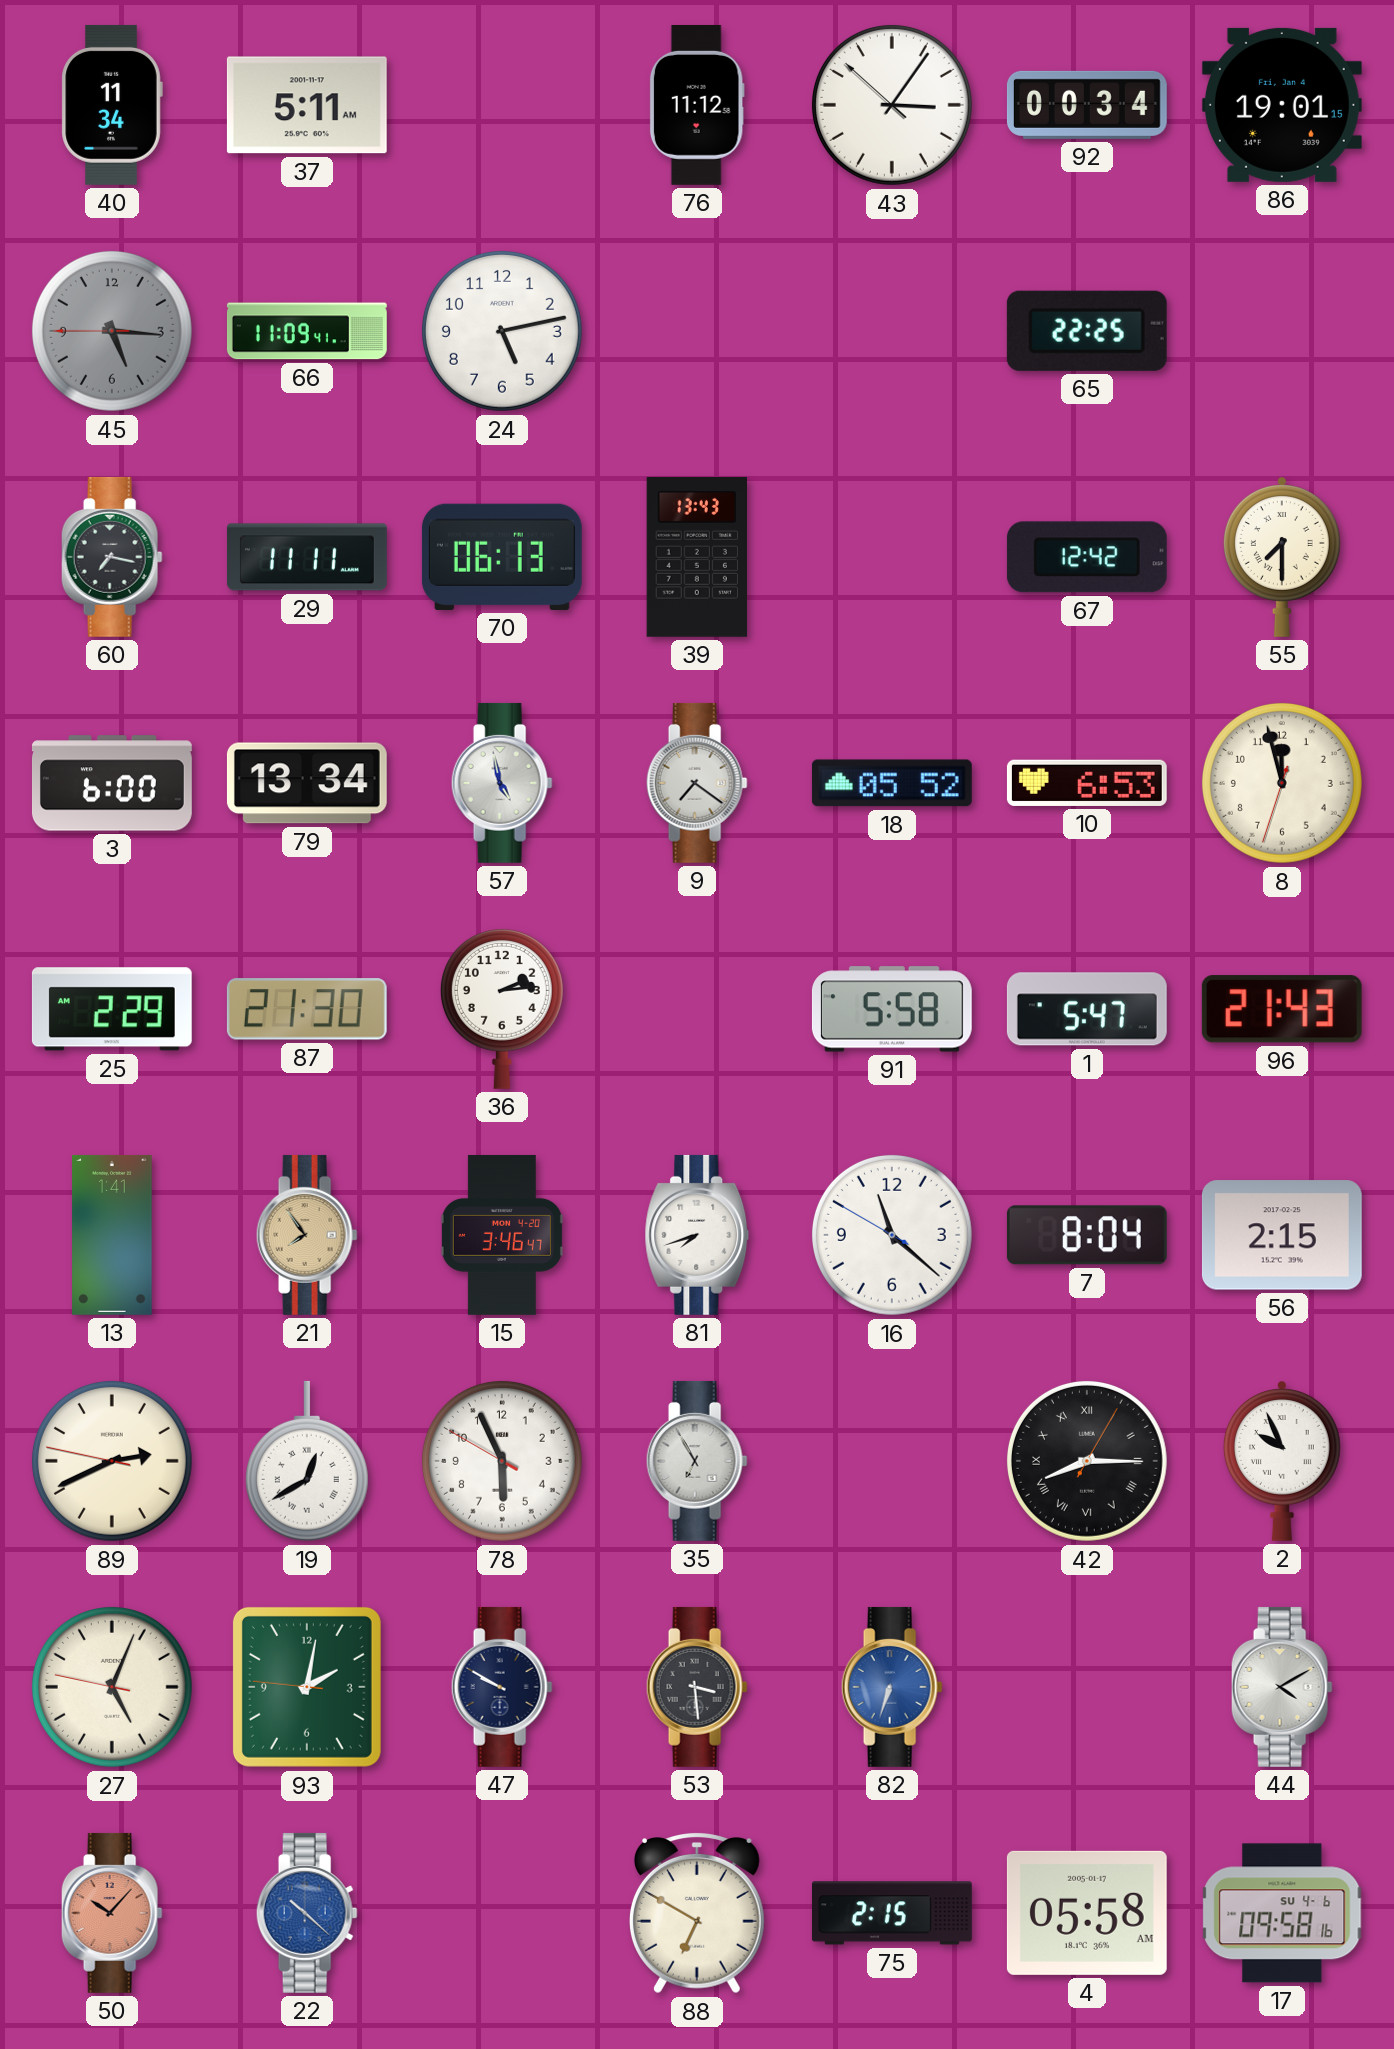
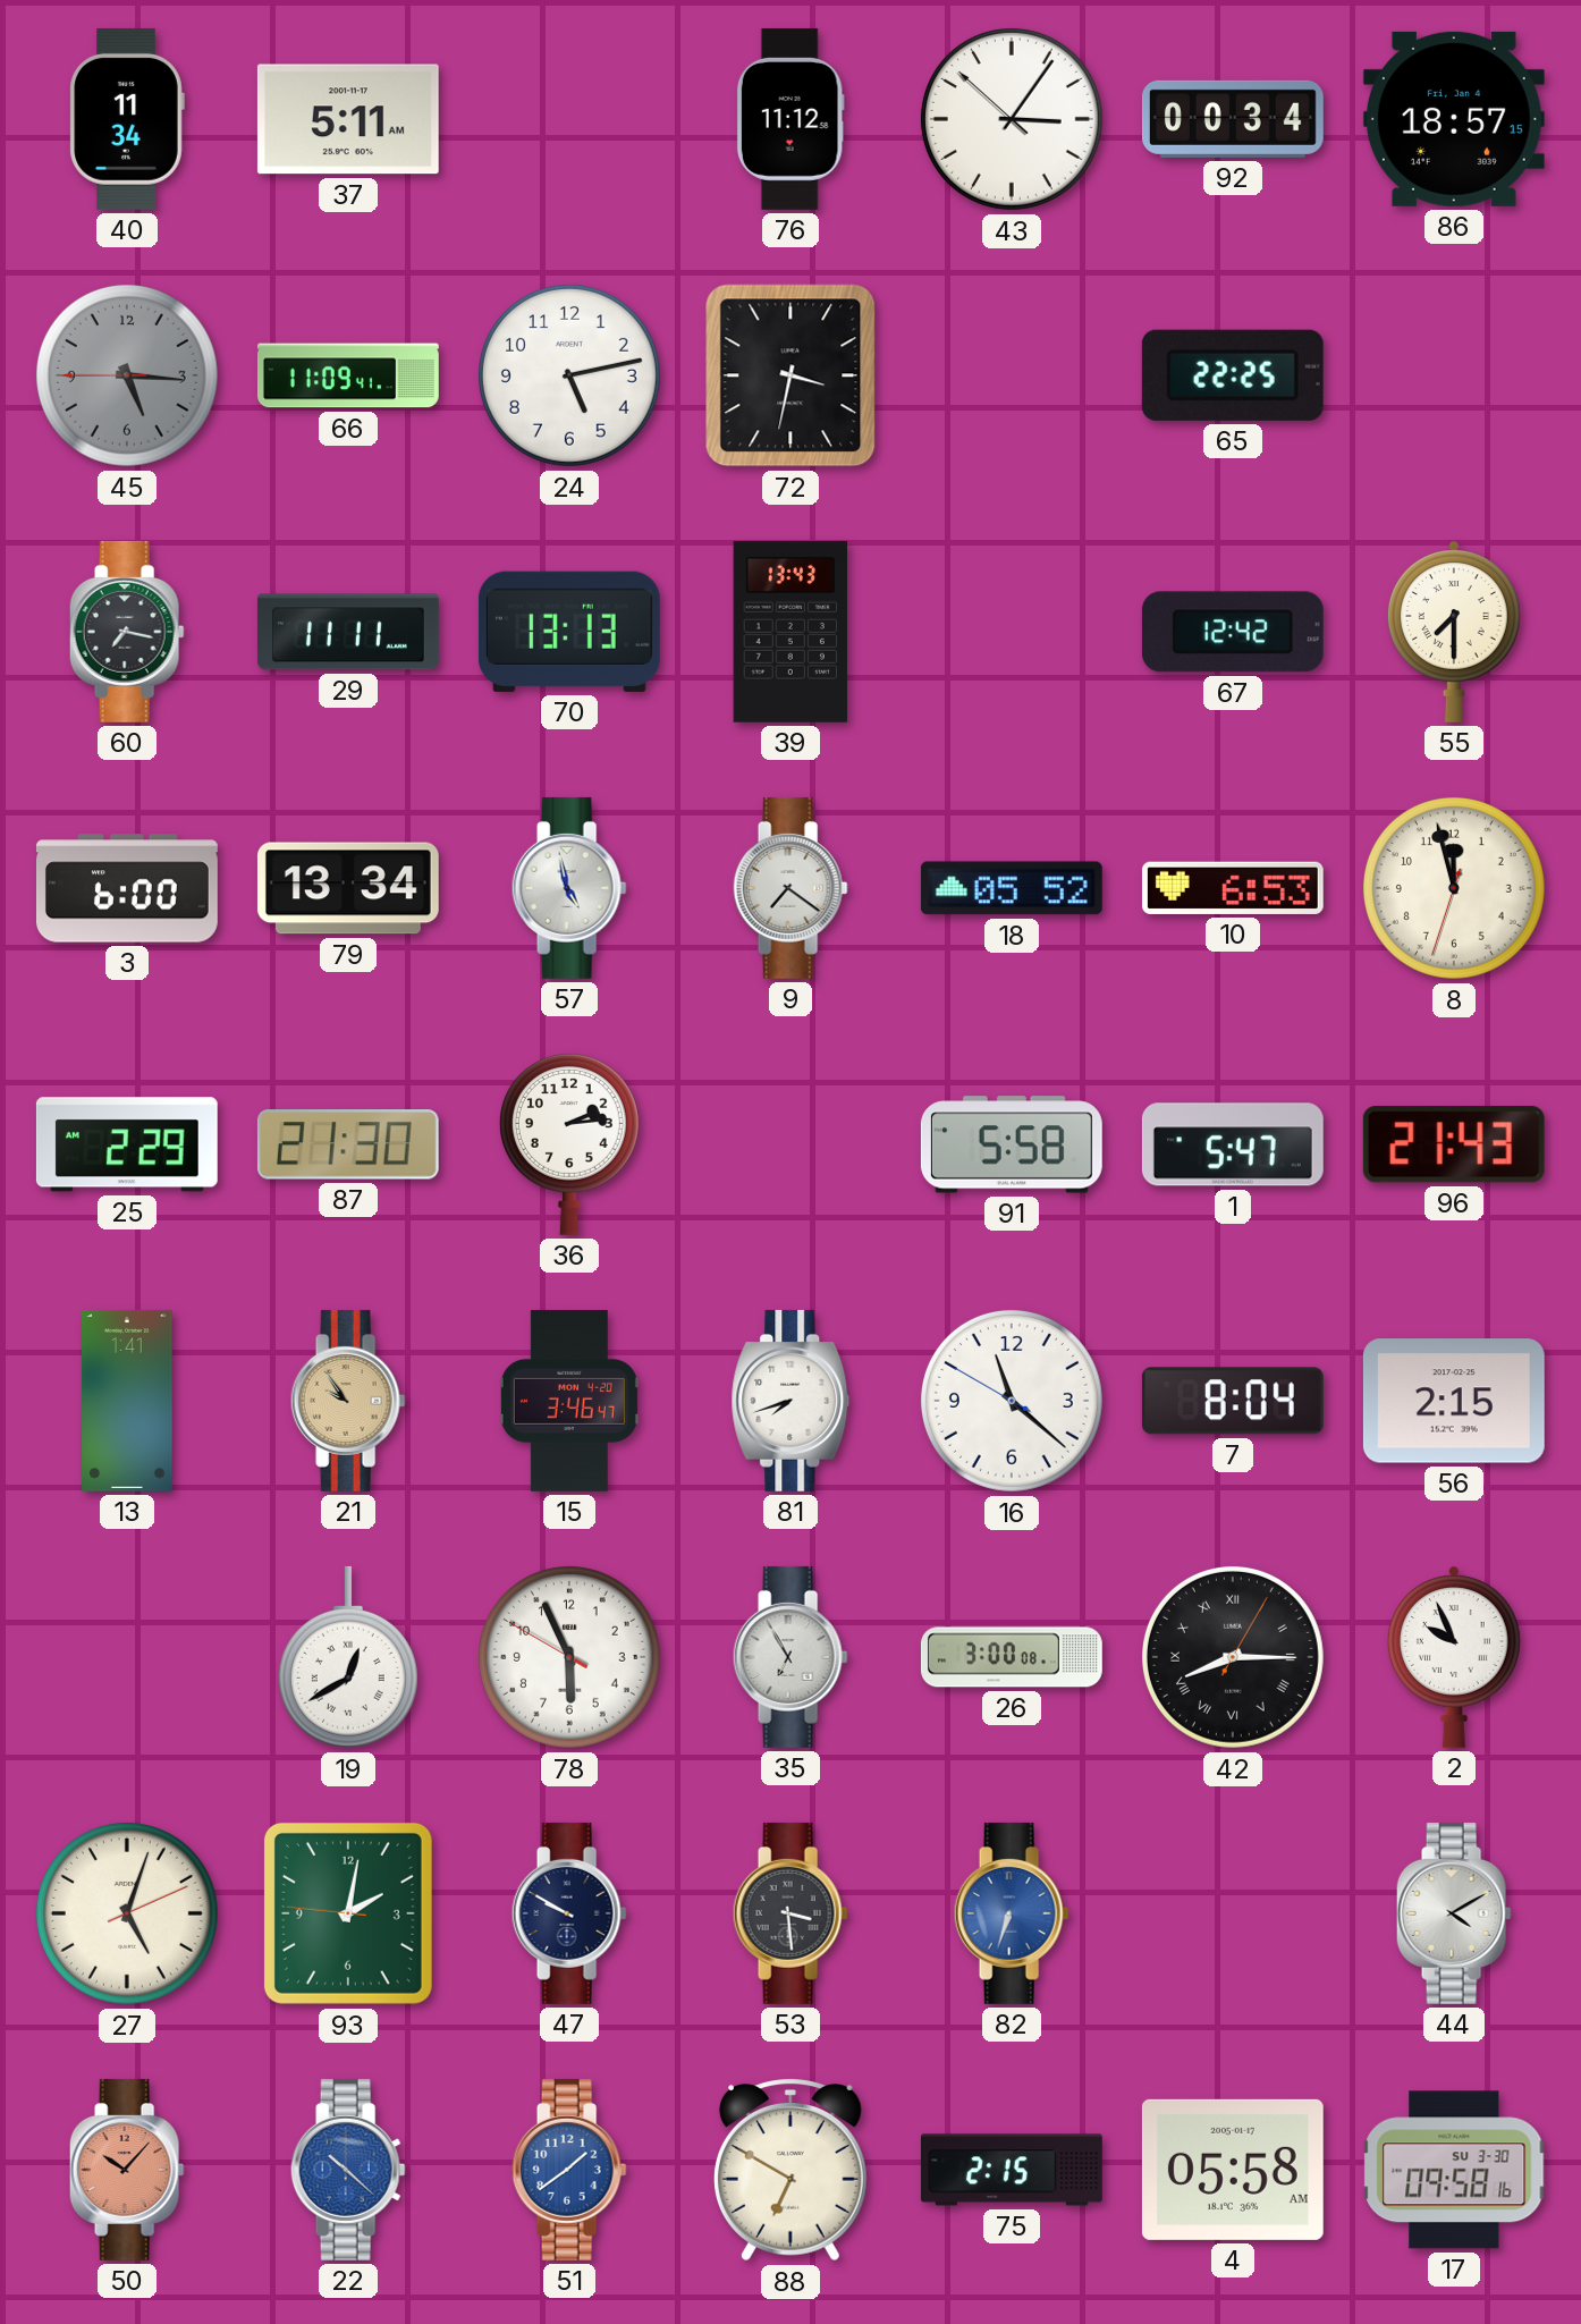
86: 19:01 -> 18:57
72: none -> 3:32
70: 06:13 -> 13:13
21: 7:54 -> 9:54
89: 2:40 -> none
26: none -> 3:00
27: 5:03:47 -> 5:03:11
51: none -> 1:39
17 date: SU 4-6 -> SU 3-30
